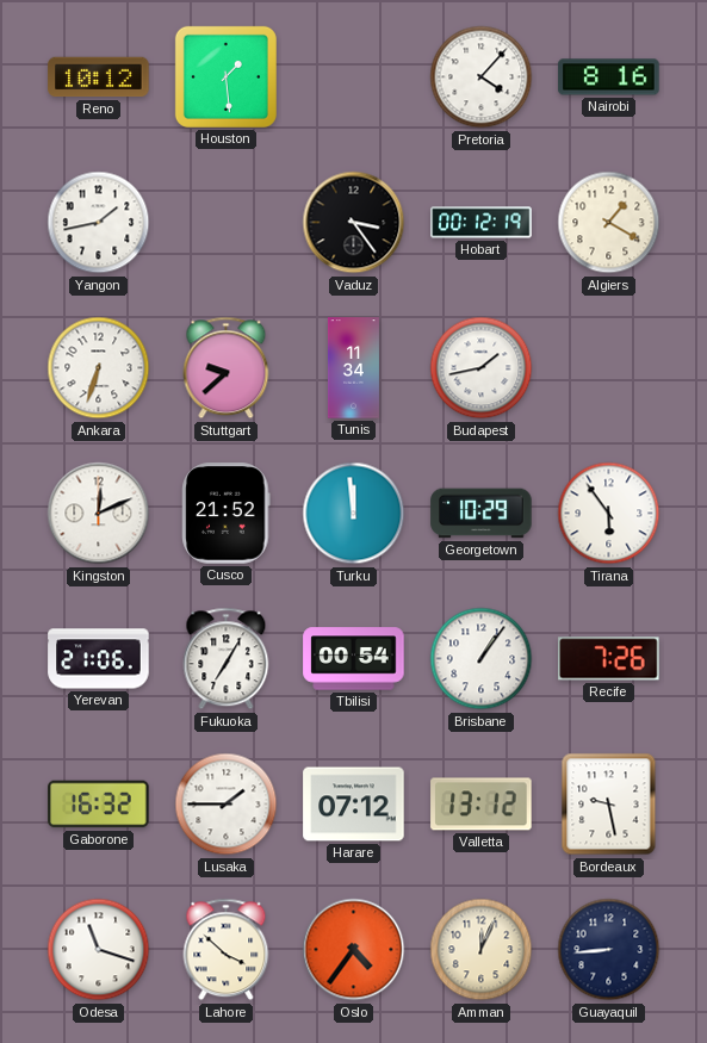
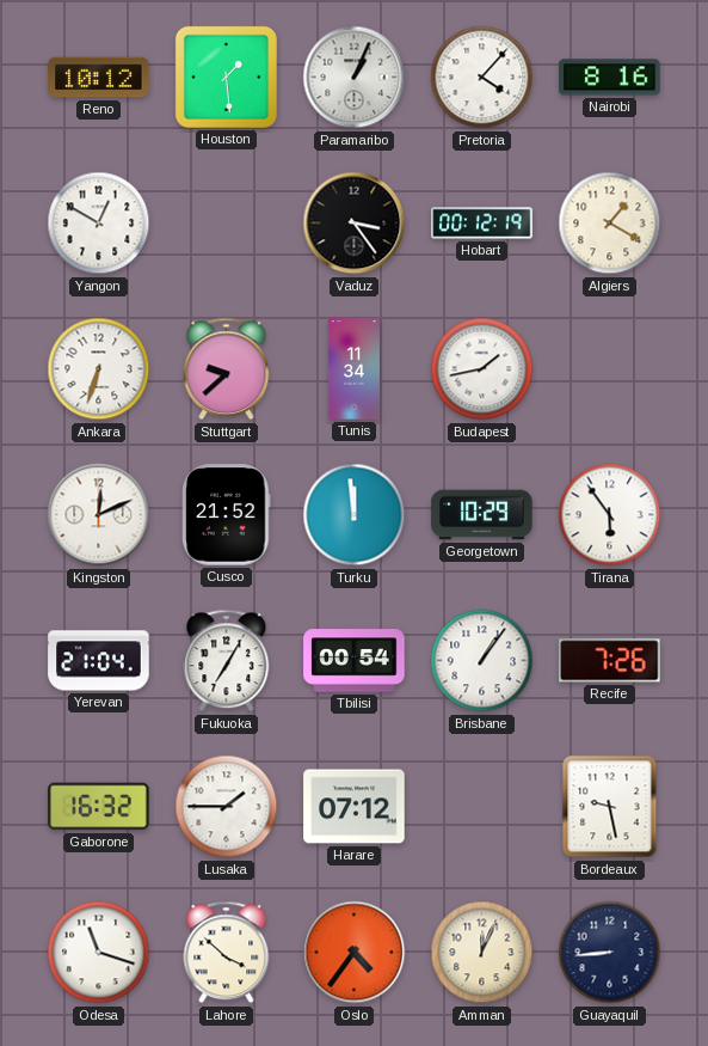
Paramaribo: none -> 1:04
Yangon: 1:43 -> 12:50
Yerevan: 21:06 -> 21:04
Valletta: 13:12 -> none
